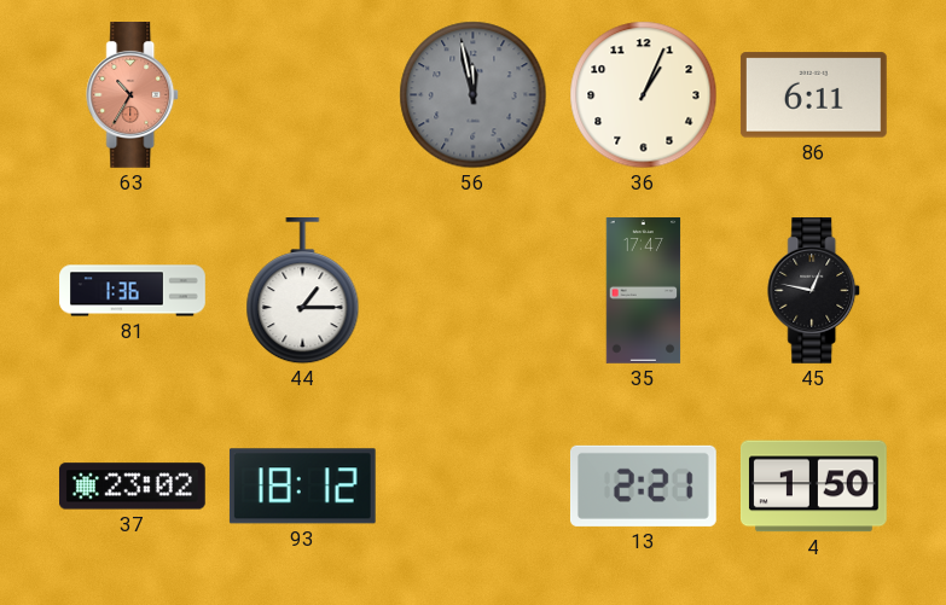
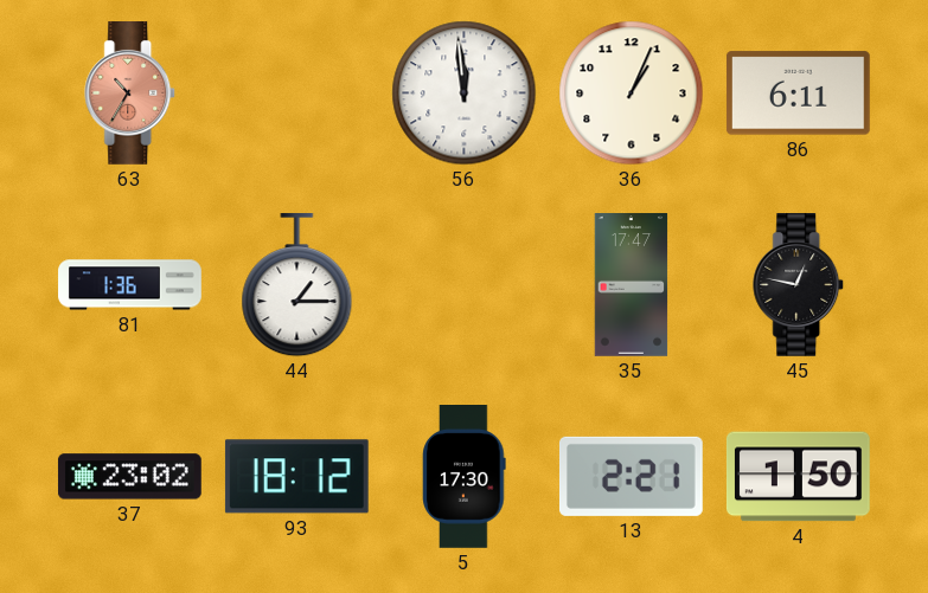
56: 11:58 -> 11:59
56 dial: grey -> white
5: none -> 17:30
